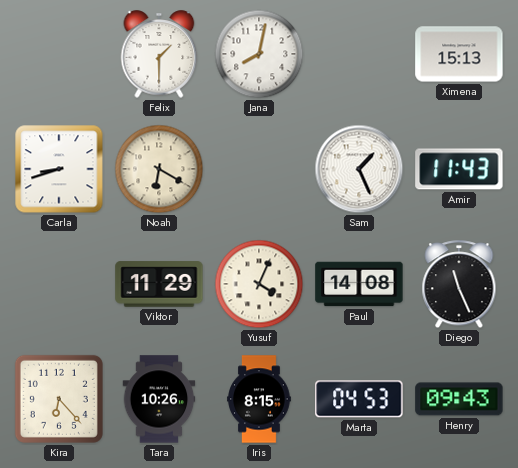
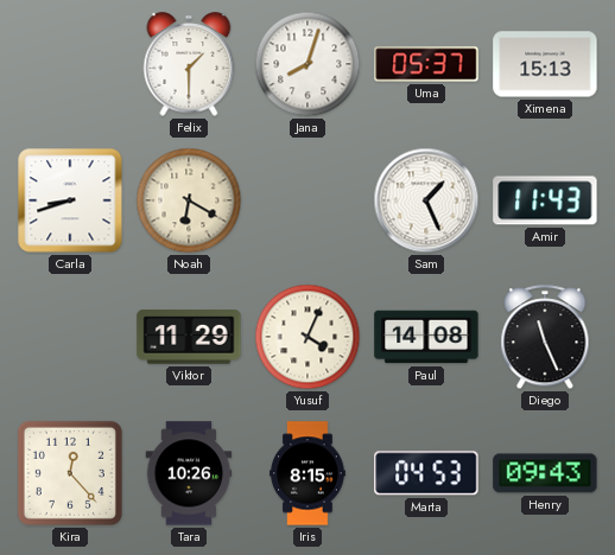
Jana: 8:02 -> 8:03
Uma: none -> 05:37
Kira: 6:23 -> 12:23
